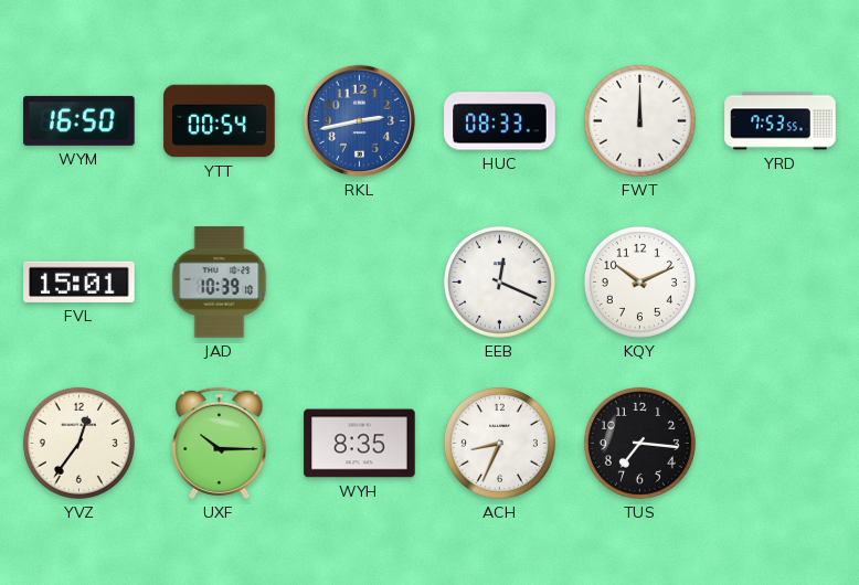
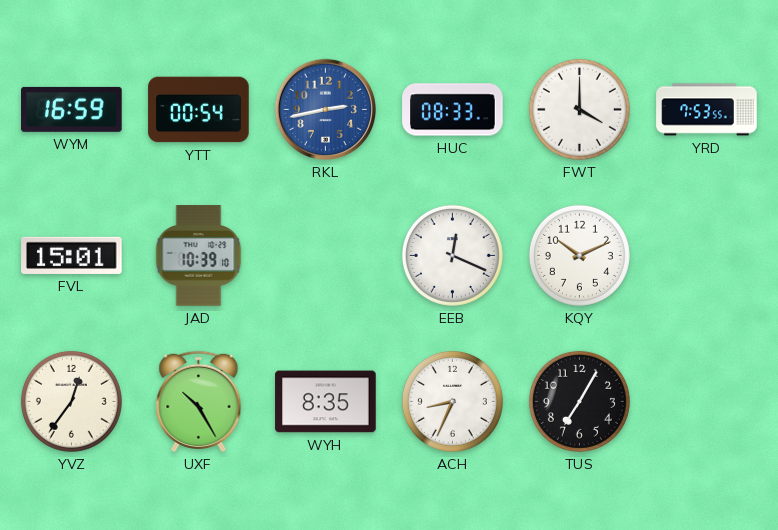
WYM: 16:50 -> 16:59
FWT: 12:00 -> 4:00
UXF: 10:15 -> 10:25
TUS: 7:16 -> 7:05
